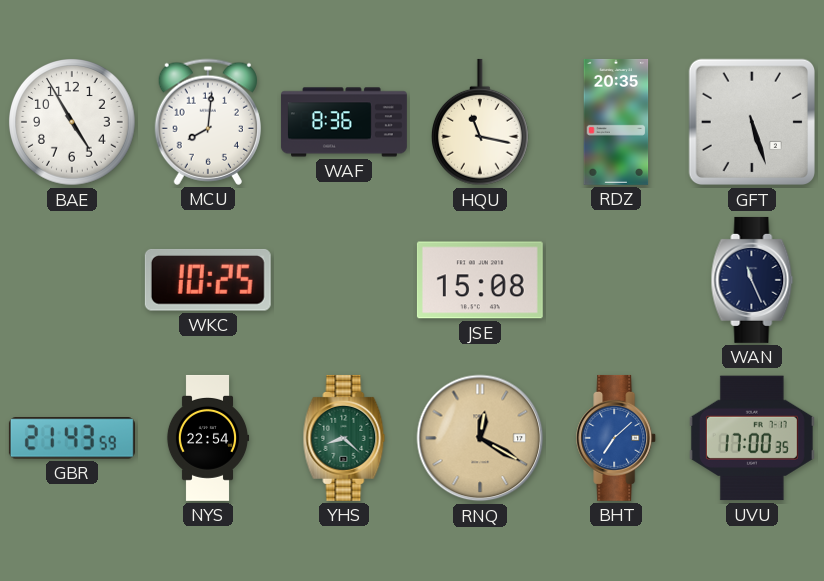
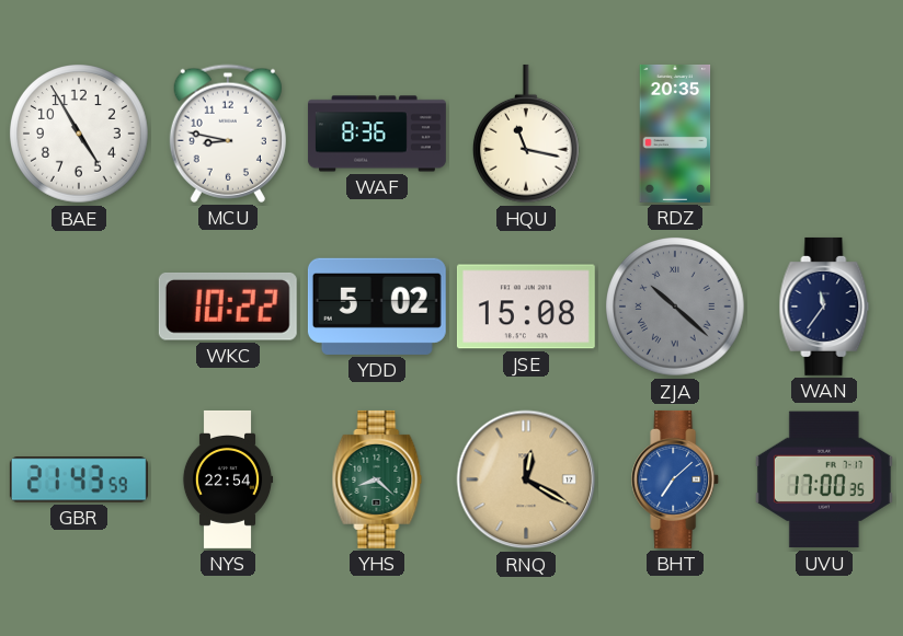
MCU: 8:01 -> 8:47
GFT: 5:27 -> none
WKC: 10:25 -> 10:22
YDD: none -> 5:02
ZJA: none -> 10:22
WAN: 11:26 -> 11:36
